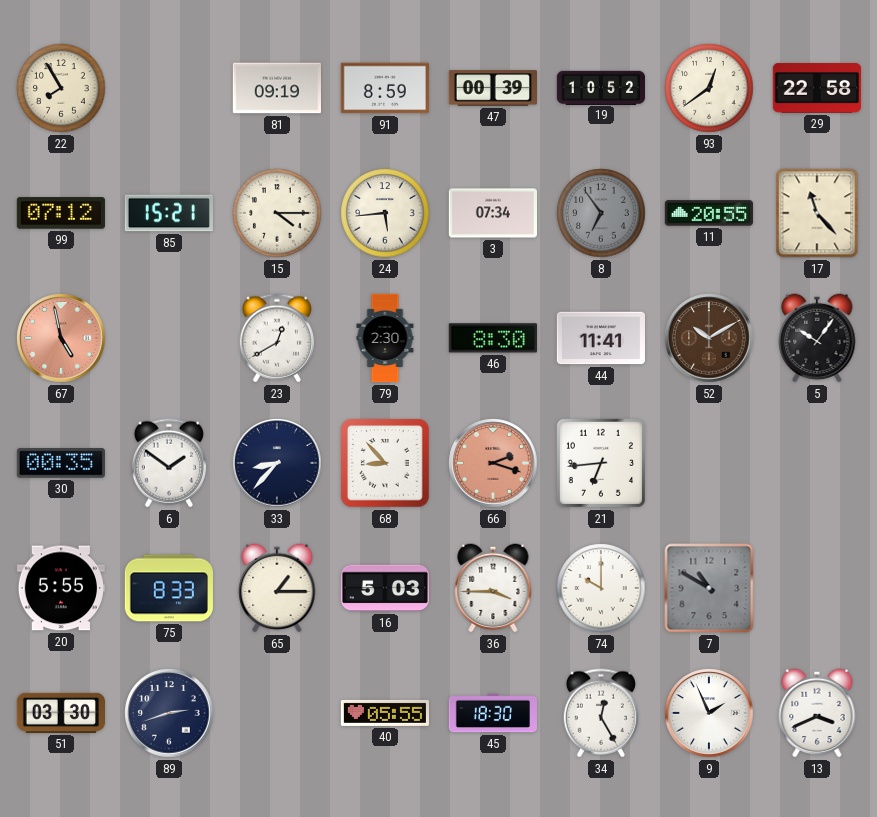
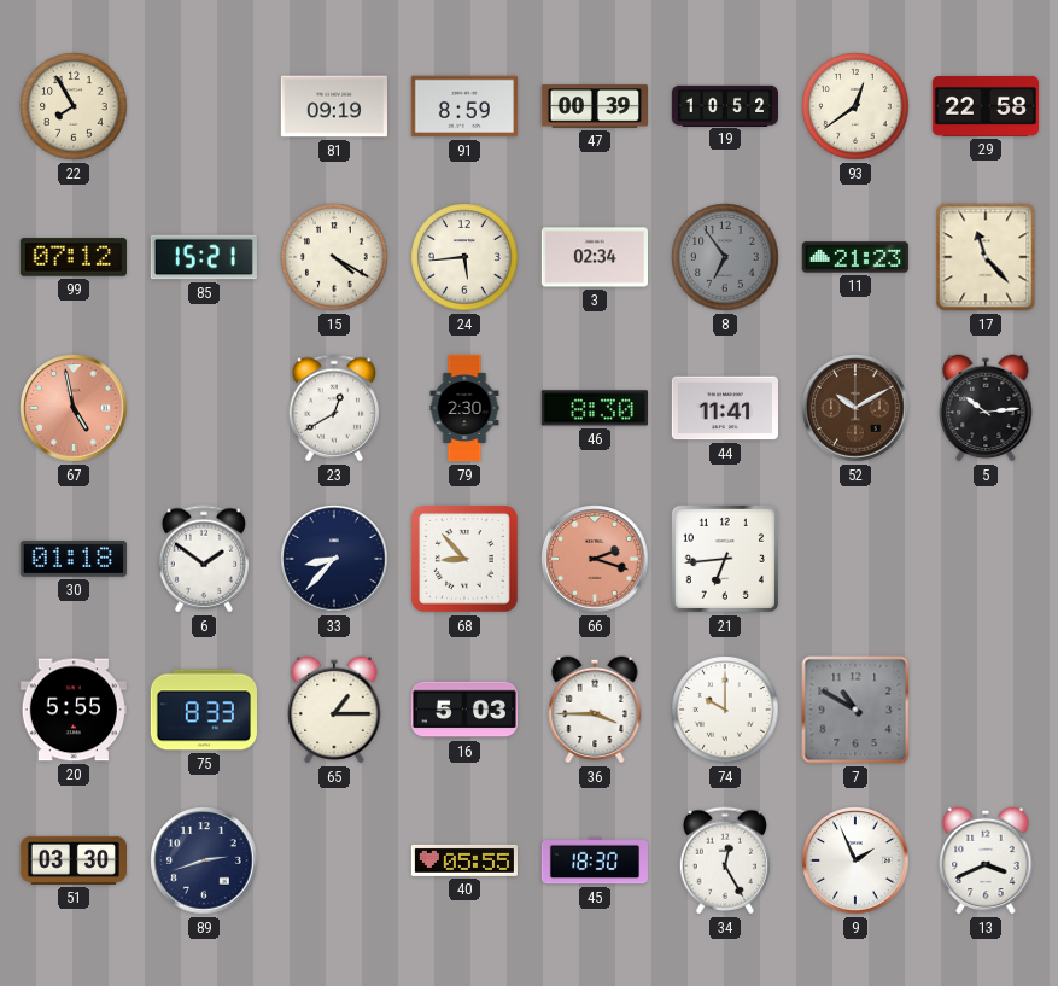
15: 4:15 -> 4:20
3: 07:34 -> 02:34
11: 20:55 -> 21:23
5: 10:06 -> 10:14
30: 00:35 -> 01:18
